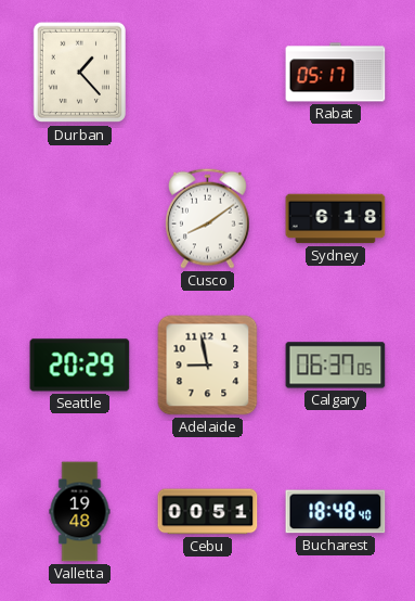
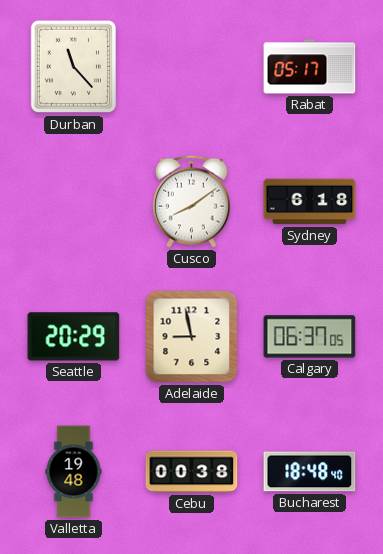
Durban: 1:23 -> 11:23
Cebu: 00:51 -> 00:38
